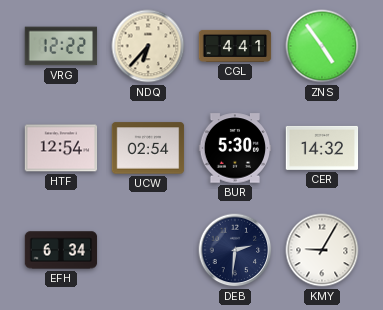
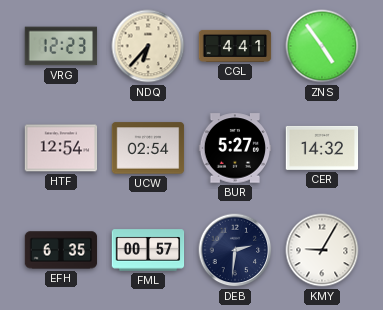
VRG: 12:22 -> 12:23
BUR: 5:30 -> 5:27
EFH: 6:34 -> 6:35
FML: none -> 00:57
